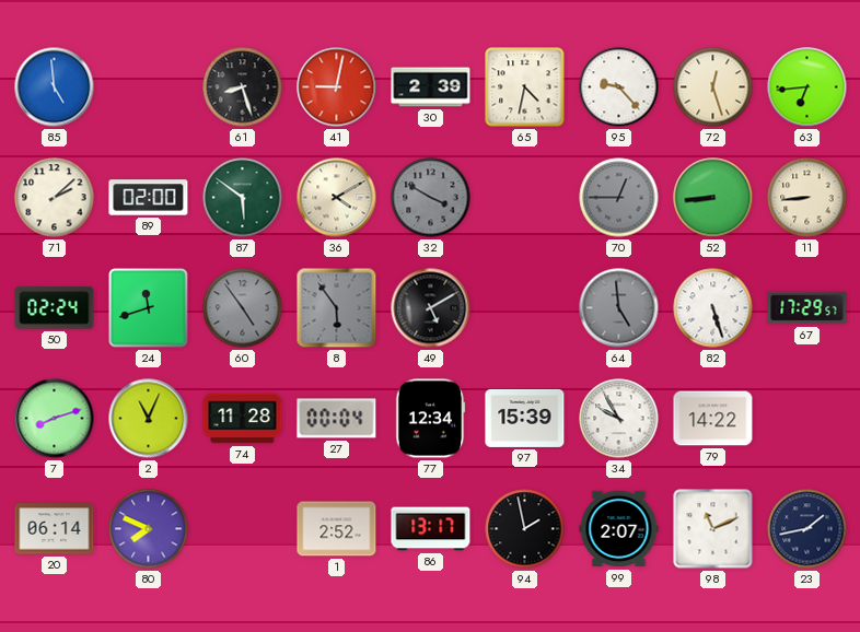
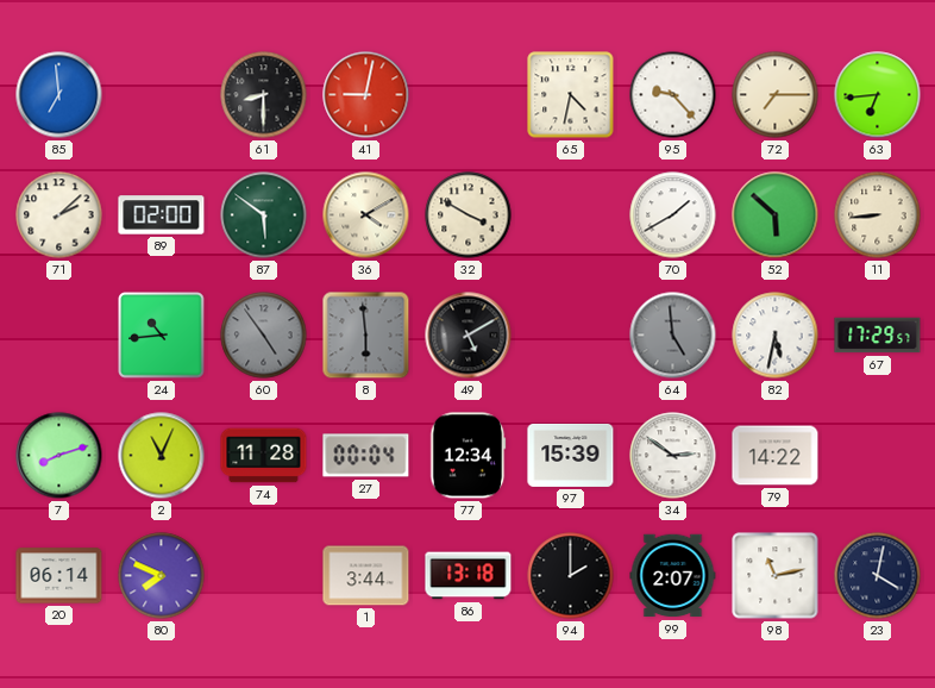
85: 4:59 -> 6:59
61: 8:27 -> 8:30
30: 2:39 -> none
72: 12:27 -> 7:15
32 dial: grey -> cream
70: 12:45 -> 1:40
70 dial: grey -> white
52: 8:44 -> 5:52
50: 02:24 -> none
24: 11:42 -> 10:44
8: 5:54 -> 5:59
82: 5:27 -> 5:32
34: 9:55 -> 2:51
1: 2:52 -> 3:44
86: 13:17 -> 13:18
94: 1:58 -> 2:00
98: 11:11 -> 11:13
23: 1:43 -> 4:02
